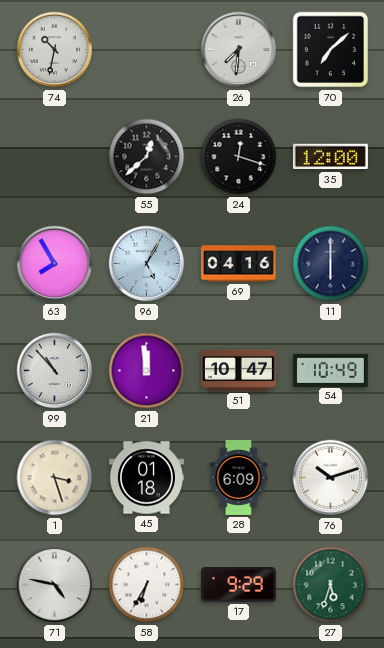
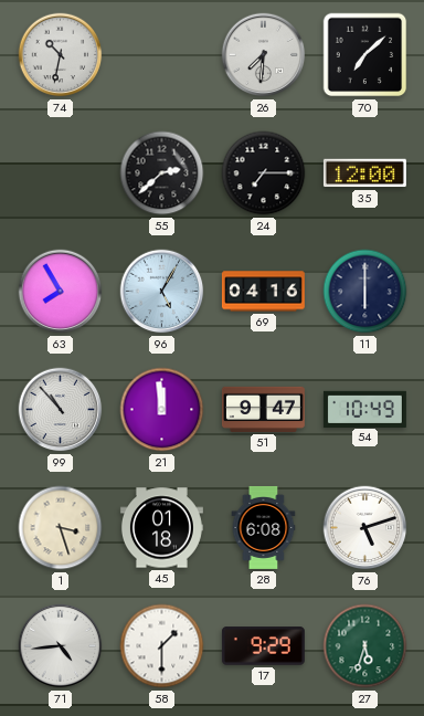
55: 12:38 -> 2:38
24: 12:18 -> 7:15
51: 10:47 -> 9:47
28: 6:09 -> 6:08
76: 10:12 -> 5:12
71: 4:47 -> 4:44
58: 6:35 -> 1:30
